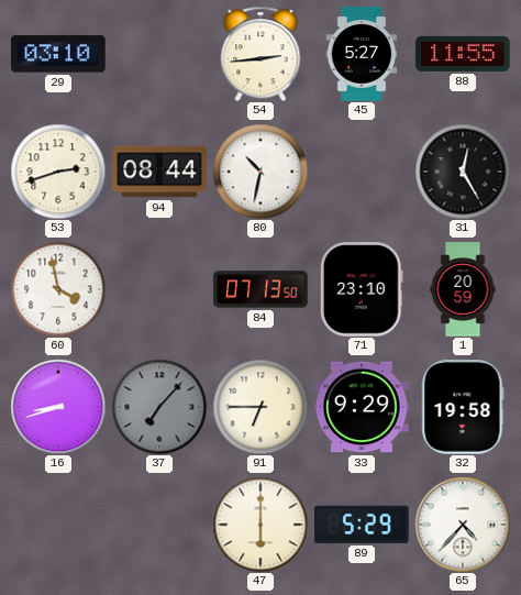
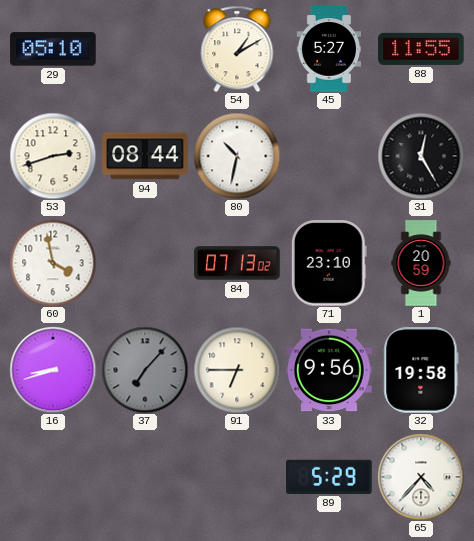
29: 03:10 -> 05:10
54: 2:44 -> 1:10
84: 07:13:50 -> 07:13:02
33: 9:29 -> 9:56
47: 6:00 -> none
